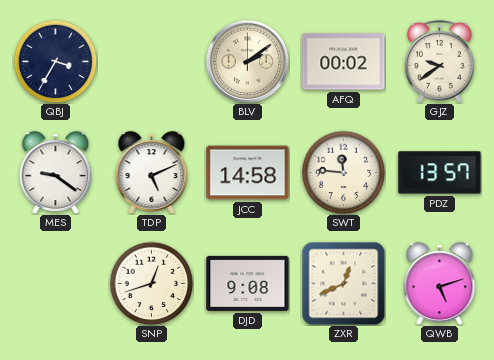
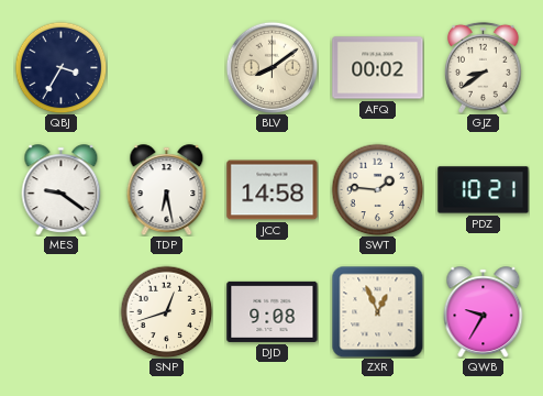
BLV: 2:09 -> 8:09
GJZ: 9:39 -> 8:39
TDP: 5:11 -> 6:28
SWT: 11:46 -> 1:46
PDZ: 13:57 -> 10:21
ZXR: 12:41 -> 12:56
QWB: 5:12 -> 9:35
